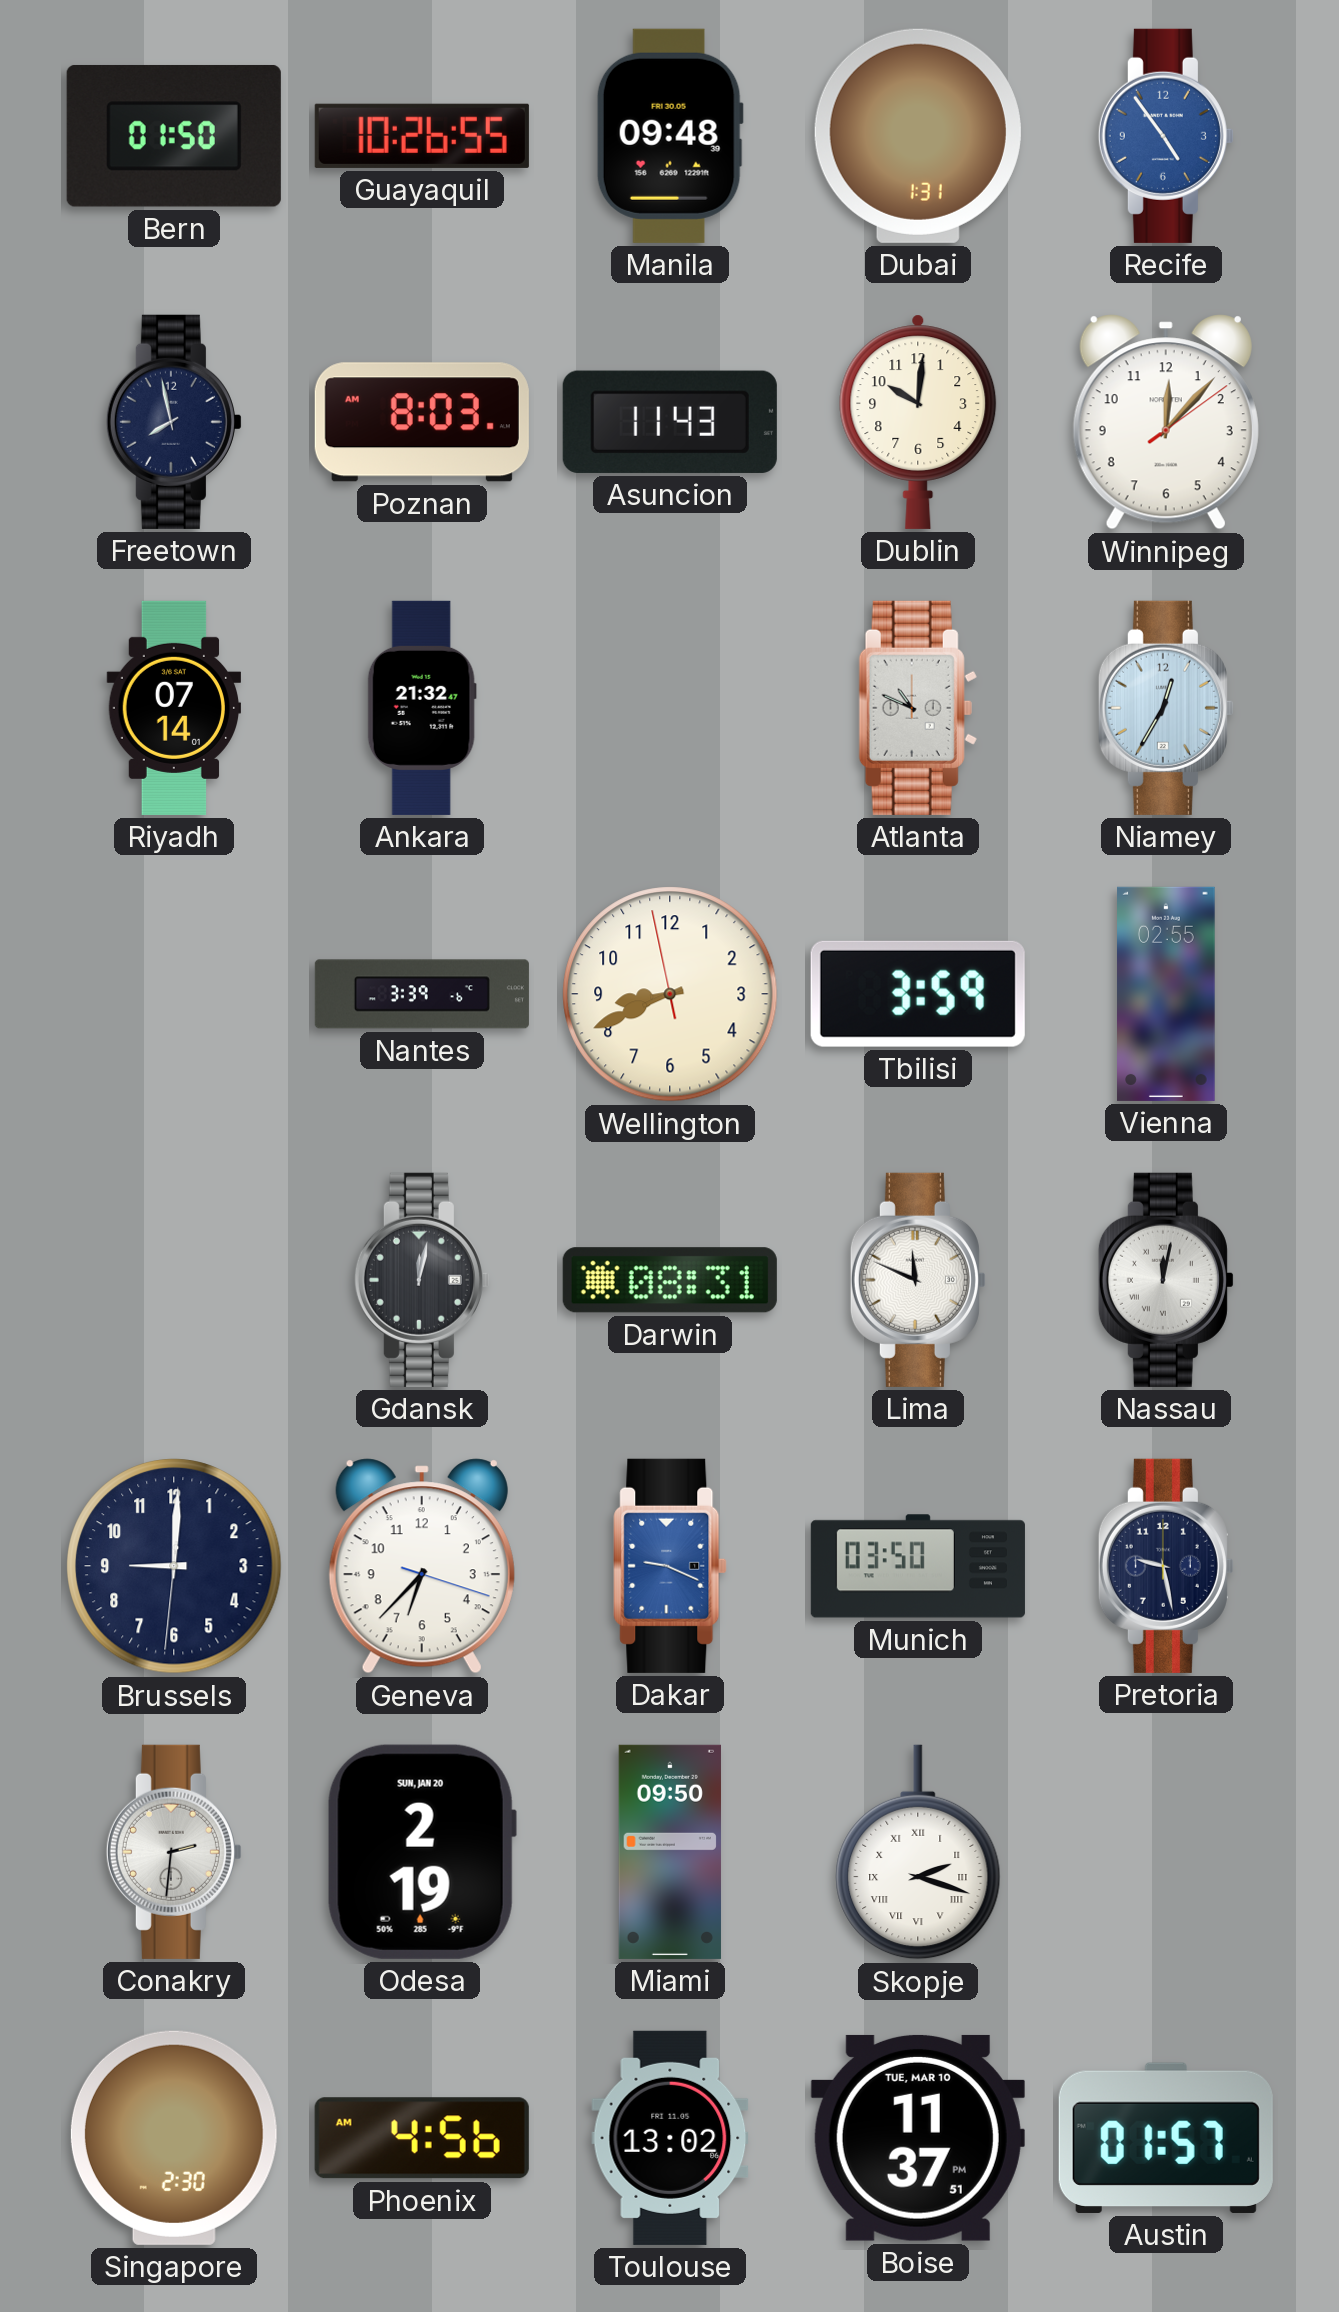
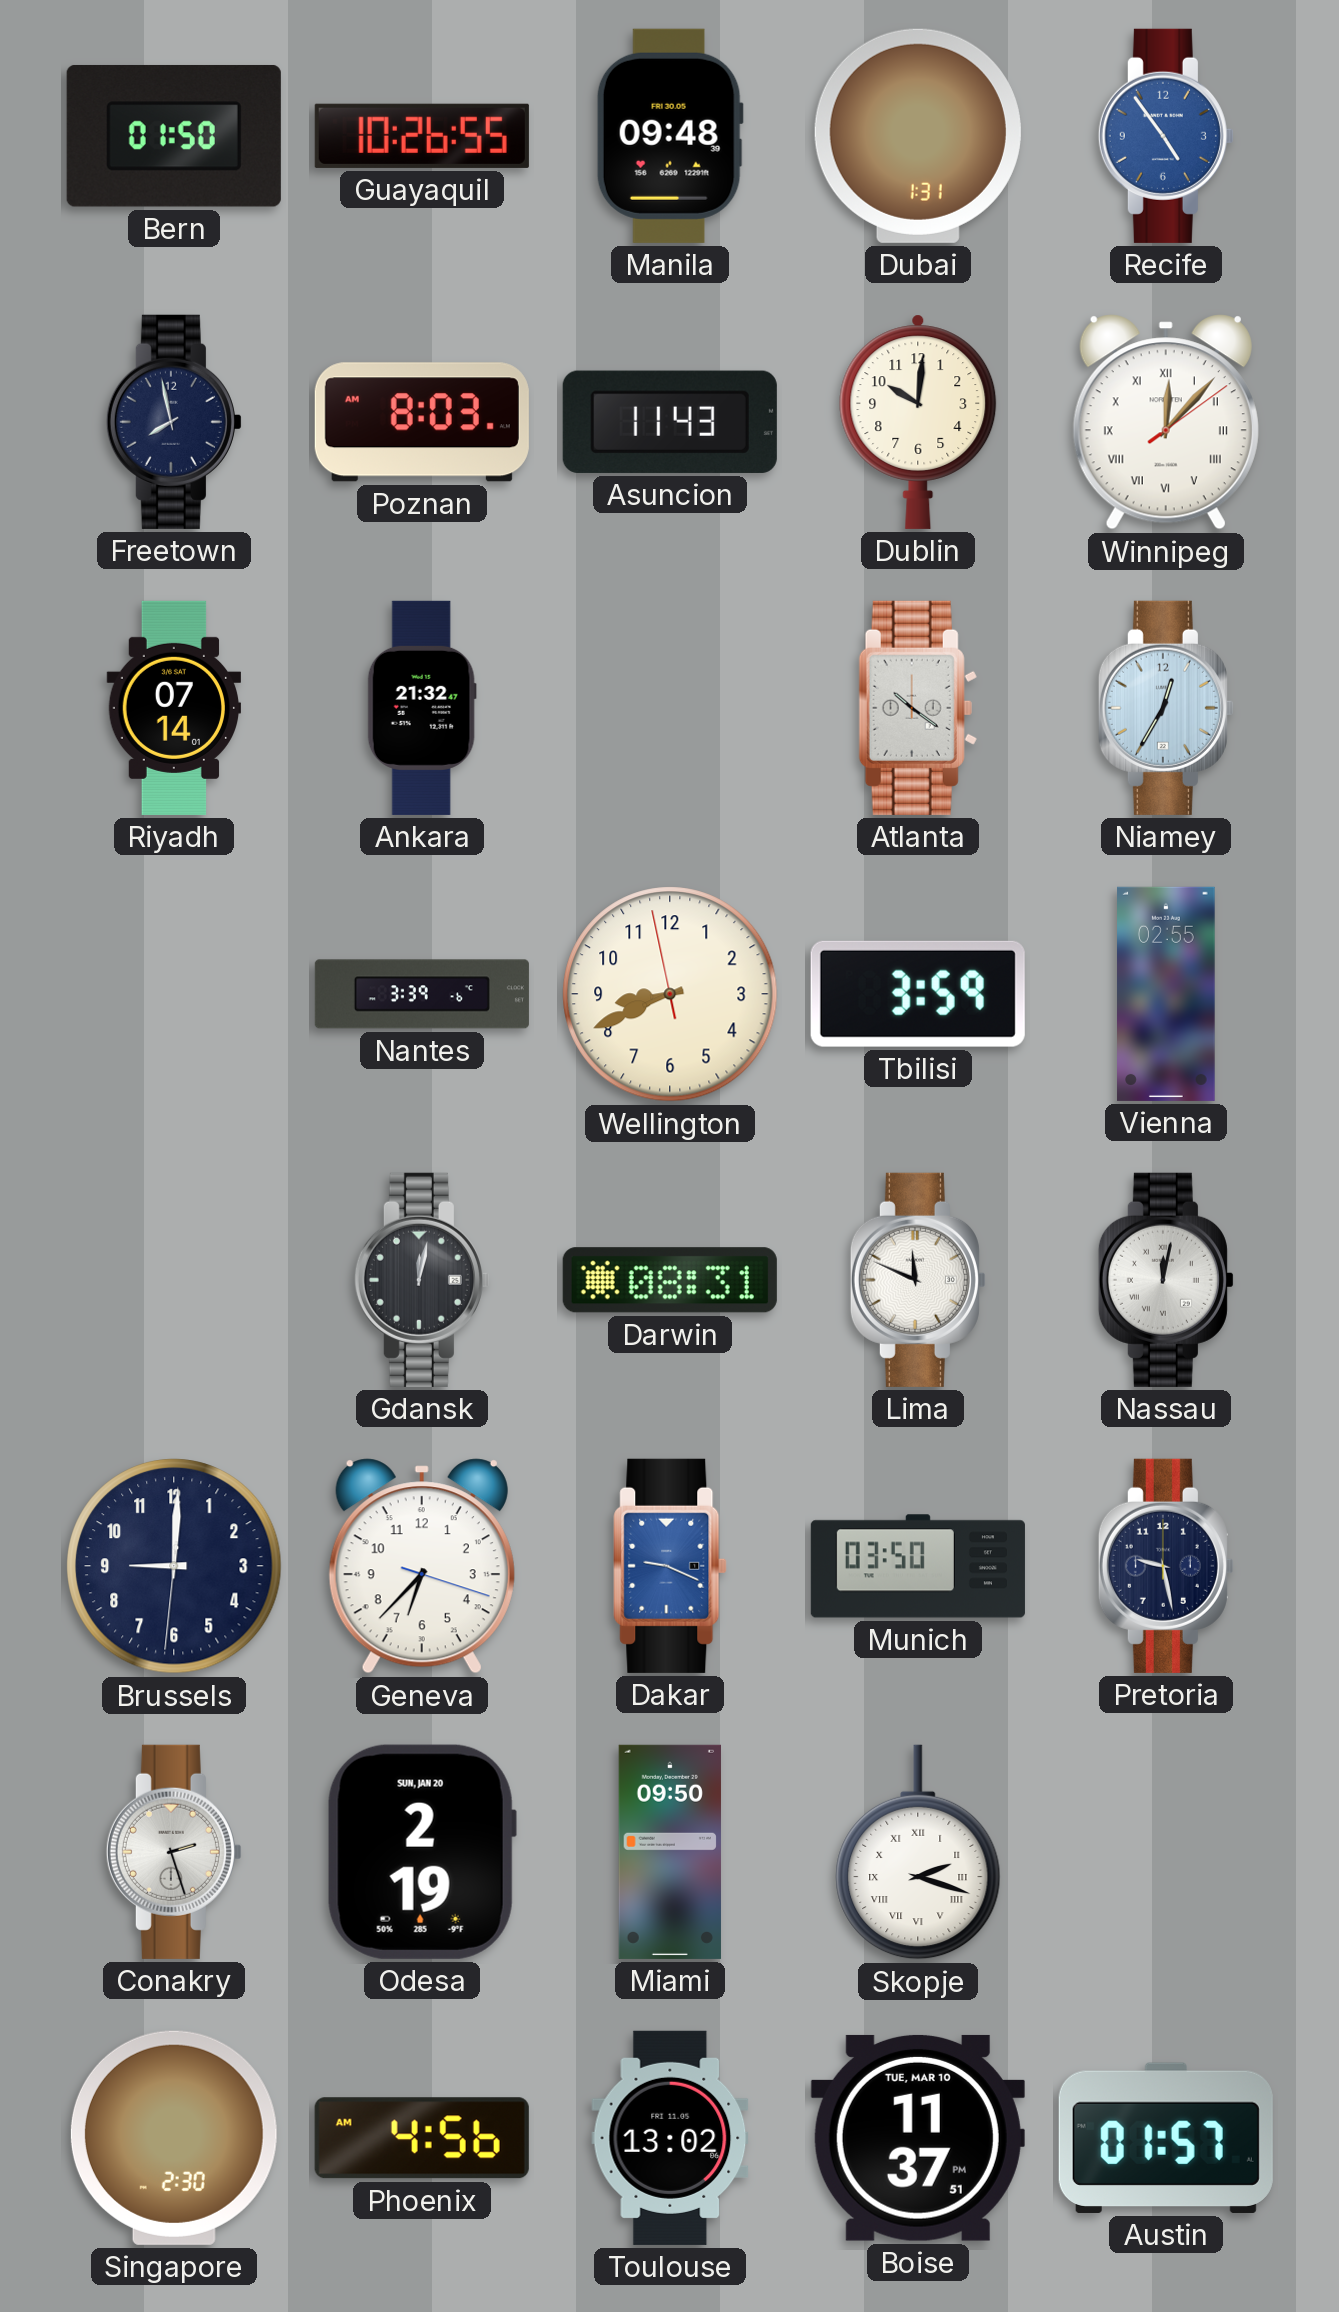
Winnipeg numerals: Arabic -> Roman
Atlanta: 10:49 -> 10:21
Conakry: 2:31 -> 2:27
